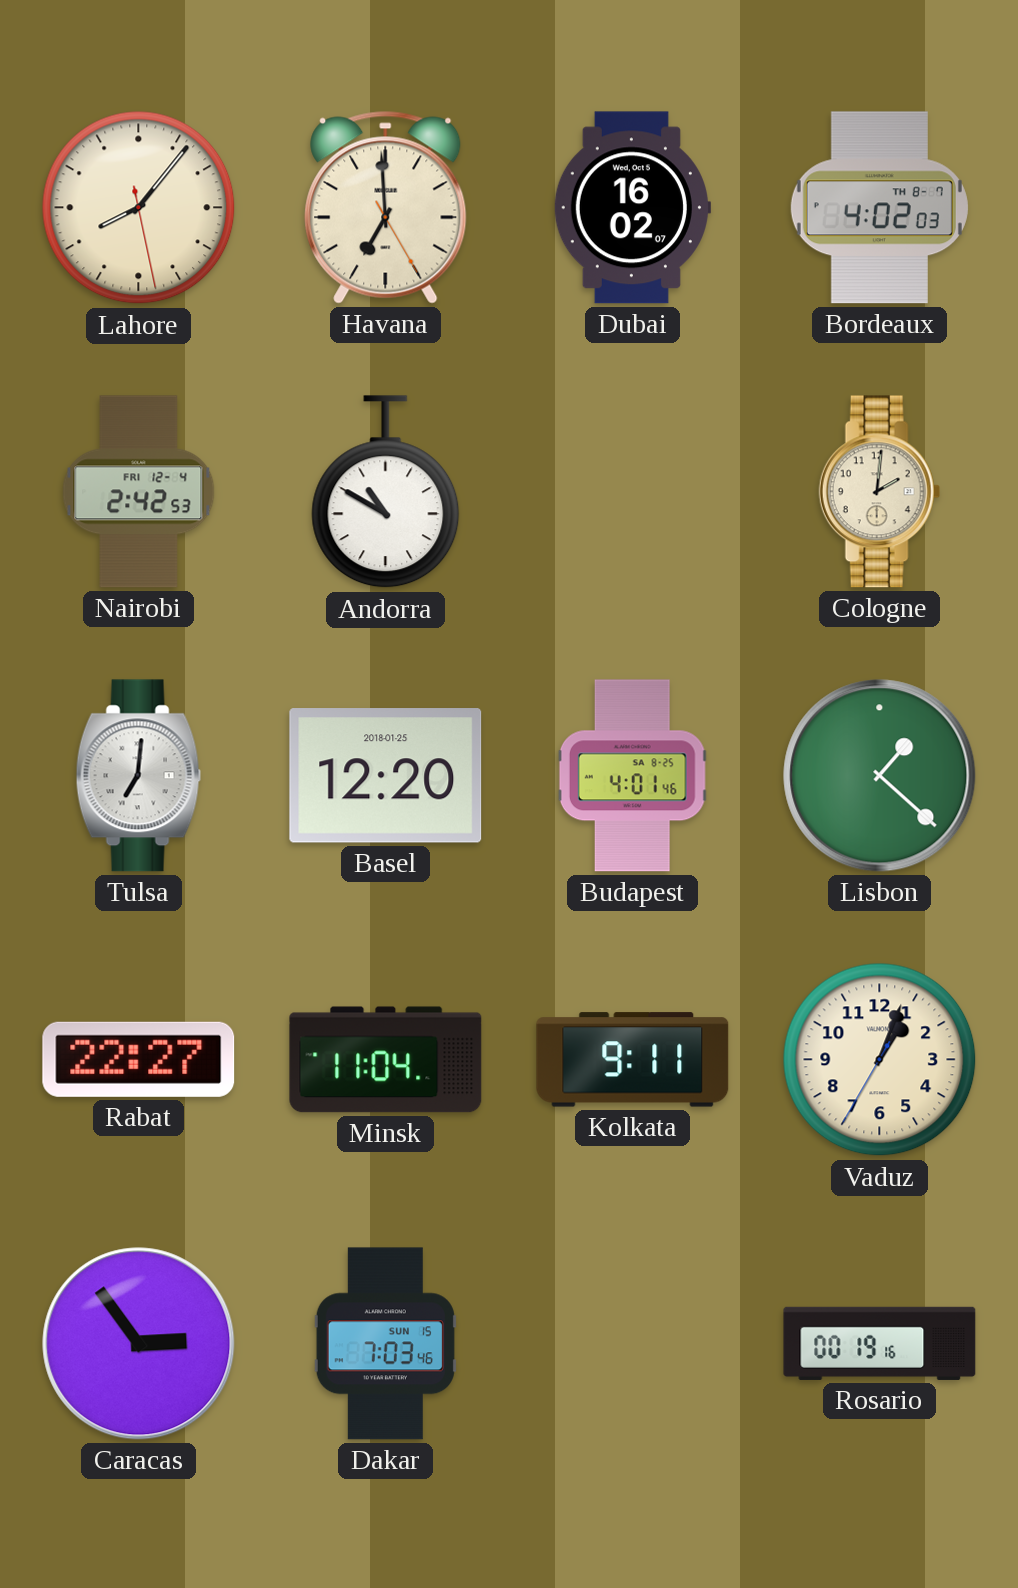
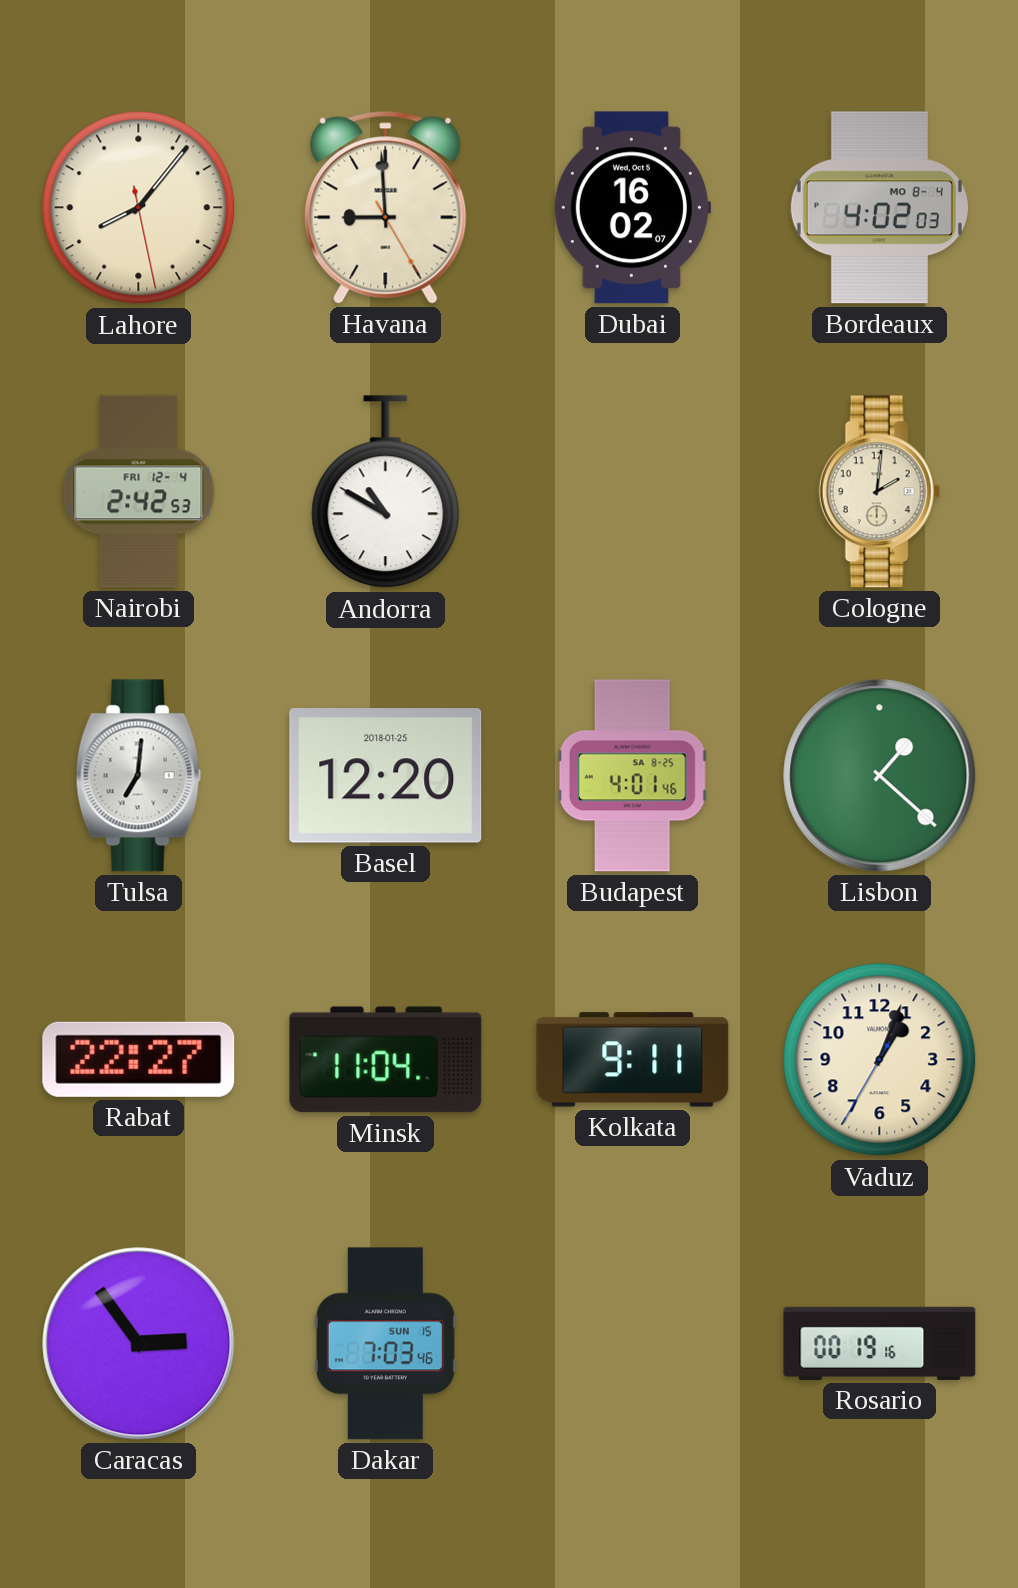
Havana: 6:59 -> 8:59
Bordeaux date: TH 8-7 -> MO 8-4
